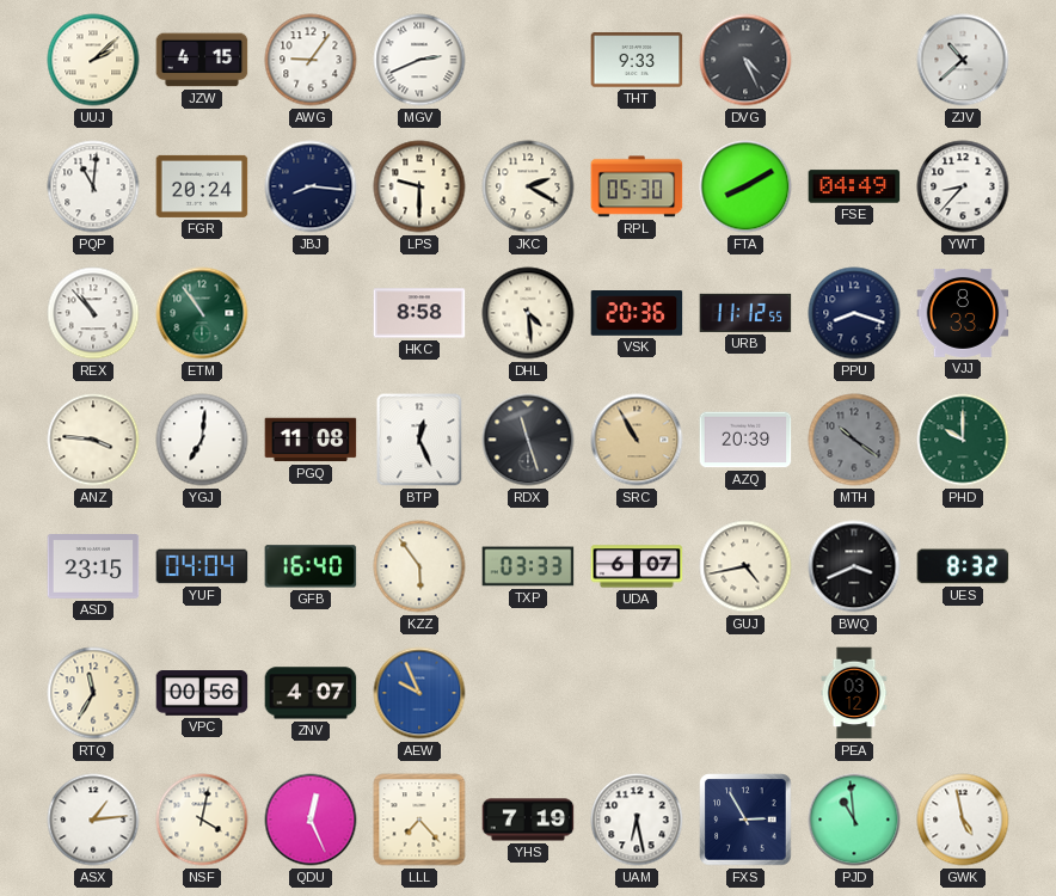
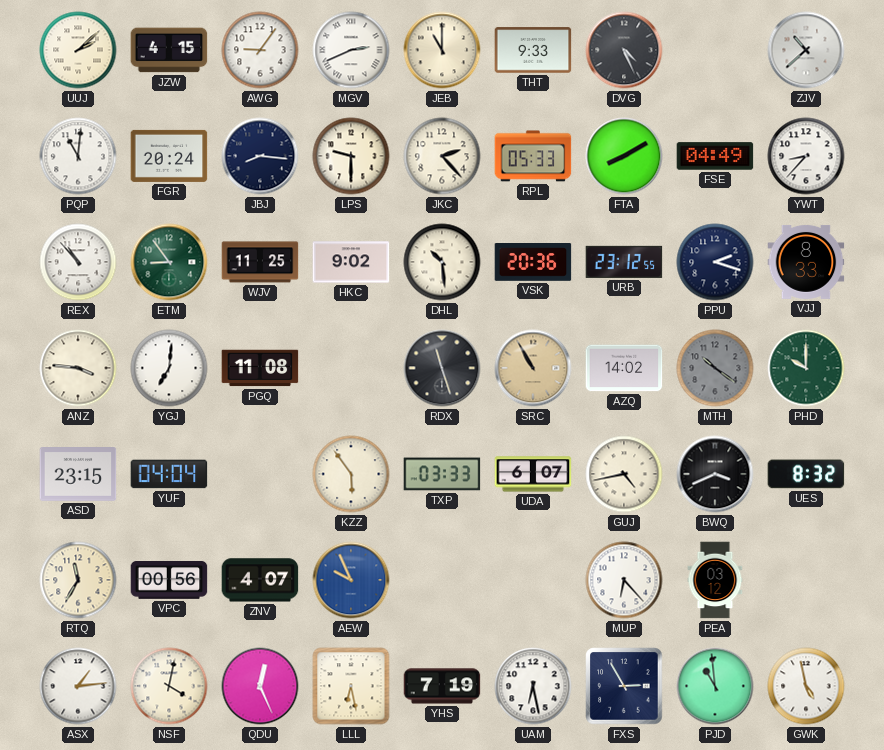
JEB: none -> 11:00
JKC: 2:20 -> 2:23
RPL: 05:30 -> 05:33
ETM: 10:54 -> 8:54
WJV: none -> 11:25
HKC: 8:58 -> 9:02
DHL: 4:29 -> 10:29
URB: 11:12 -> 23:12
PPU: 8:18 -> 2:18
BTP: 12:26 -> none
AZQ: 20:39 -> 14:02
GFB: 16:40 -> none
MUP: none -> 6:23
LLL: 7:23 -> 6:28
